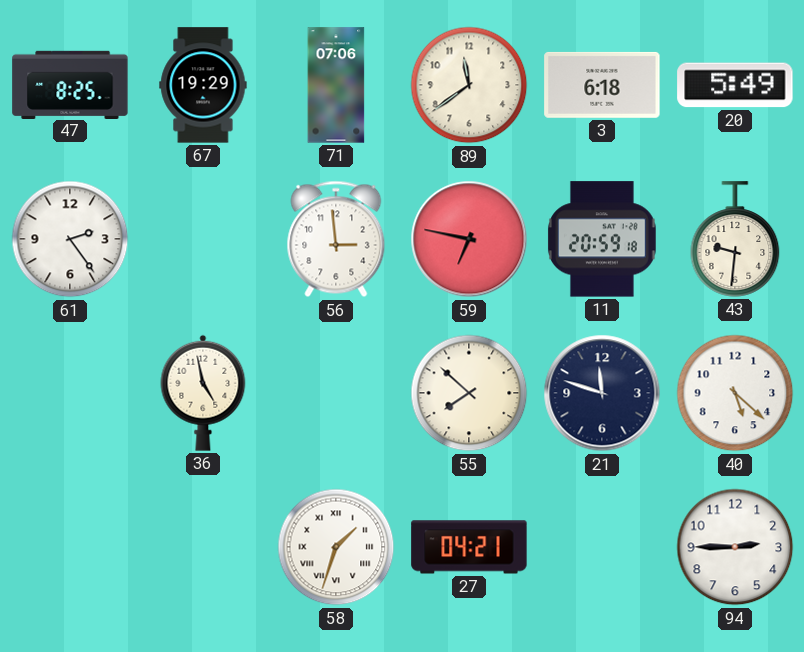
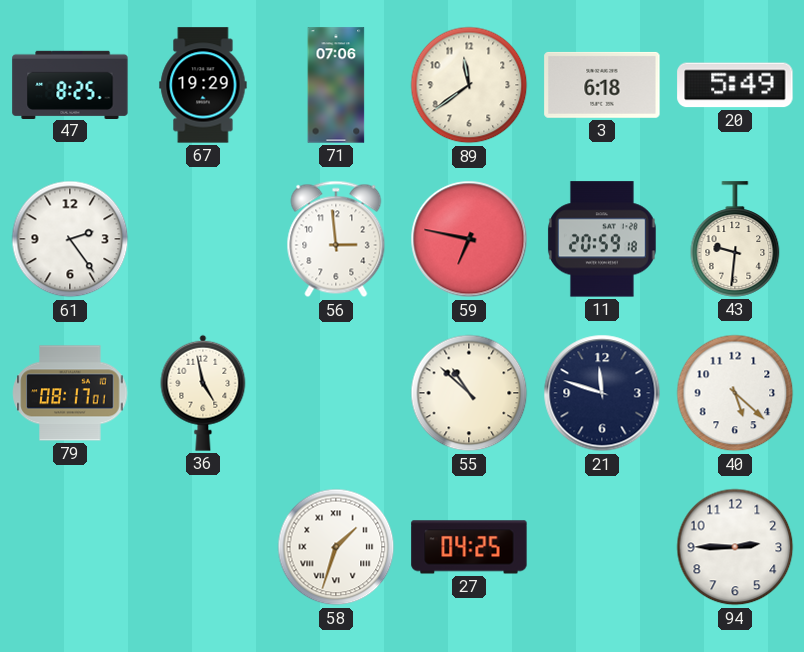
79: none -> 08:17
55: 7:52 -> 10:52
27: 04:21 -> 04:25
